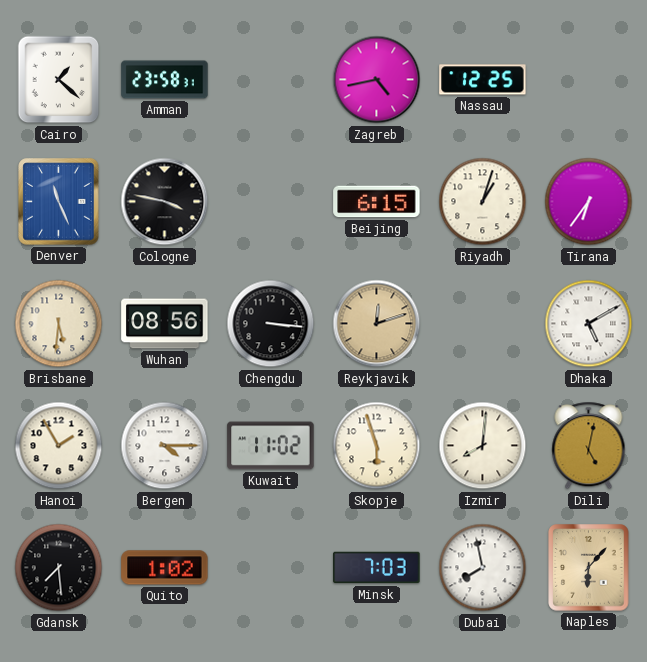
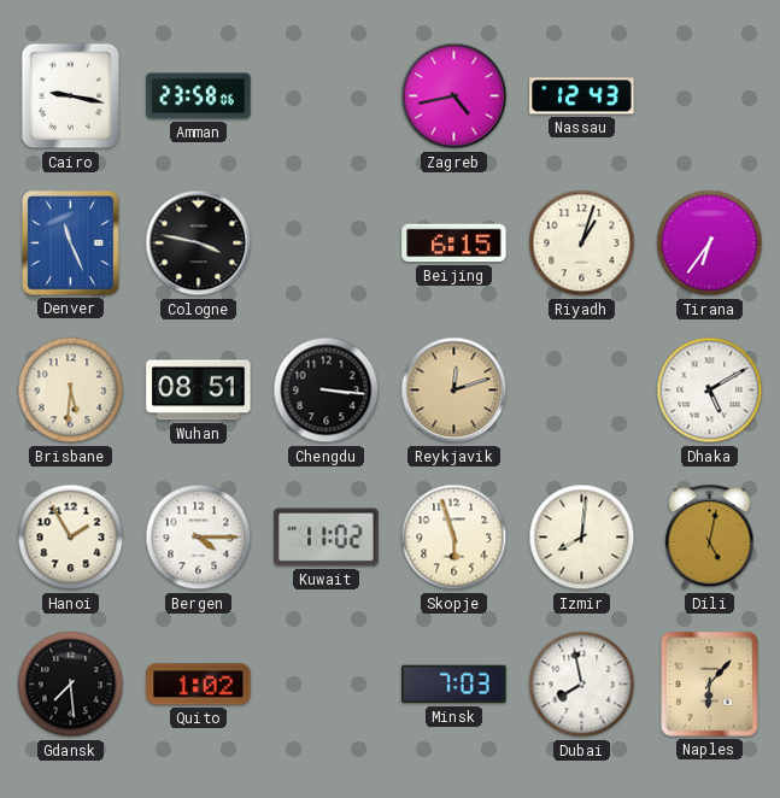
Cairo: 1:22 -> 9:17
Amman: 23:58:31 -> 23:58:06
Nassau: 12:25 -> 12:43
Wuhan: 08:56 -> 08:51
